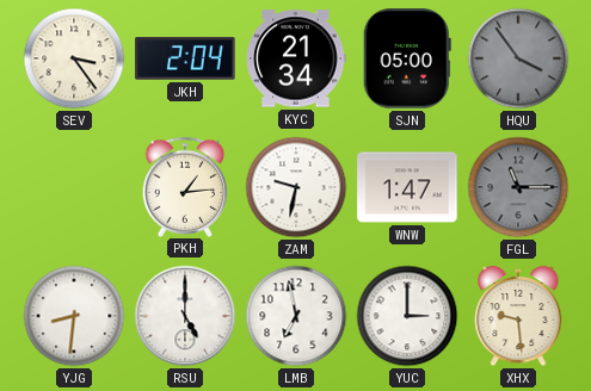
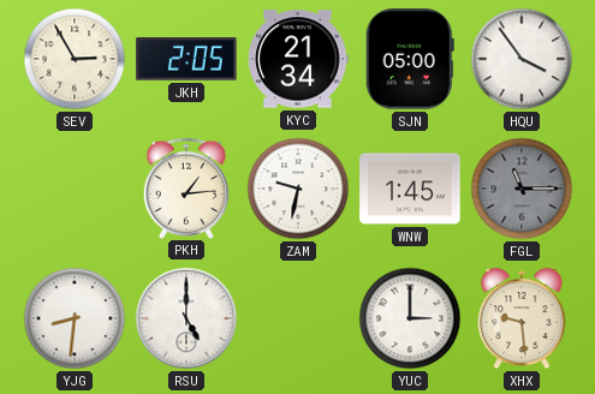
SEV: 3:24 -> 2:55
JKH: 2:04 -> 2:05
HQU dial: grey -> white
WNW: 1:47 -> 1:45
LMB: 6:58 -> none
